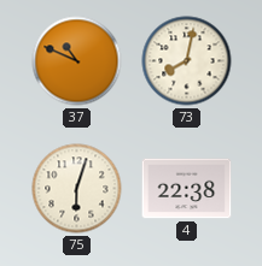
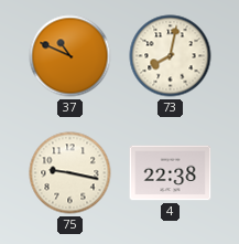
75: 6:03 -> 9:17
